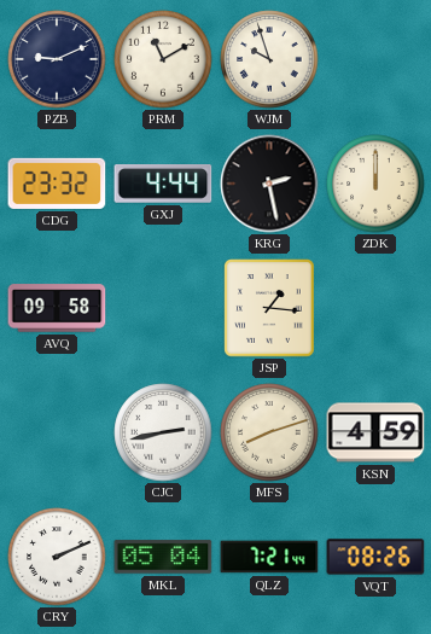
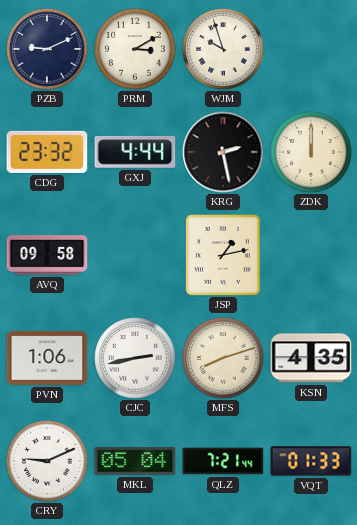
PRM: 11:10 -> 3:10
JSP: 1:16 -> 1:13
PVN: none -> 1:06
KSN: 4:59 -> 4:35
CRY: 2:11 -> 9:11
VQT: 08:26 -> 01:33
